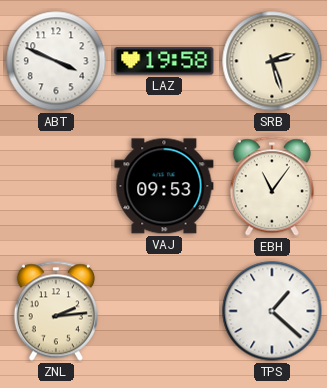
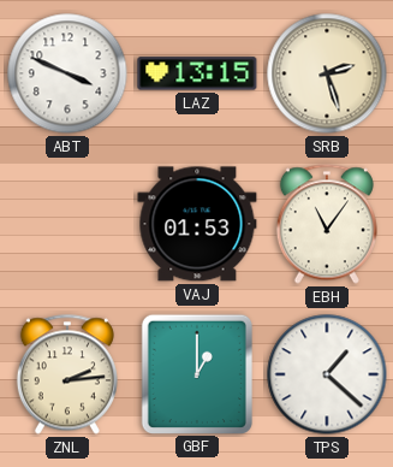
LAZ: 19:58 -> 13:15
VAJ: 09:53 -> 01:53
GBF: none -> 1:00
